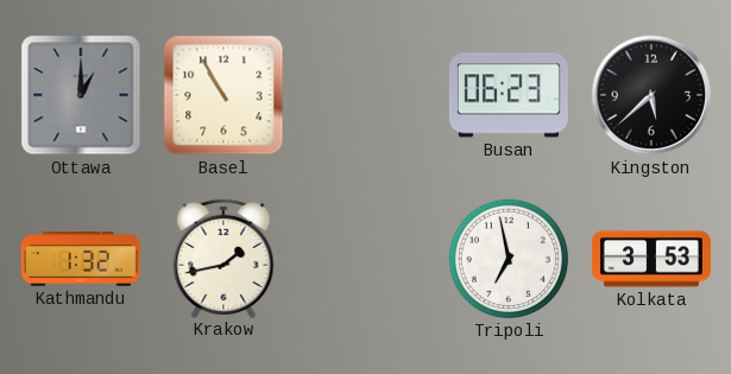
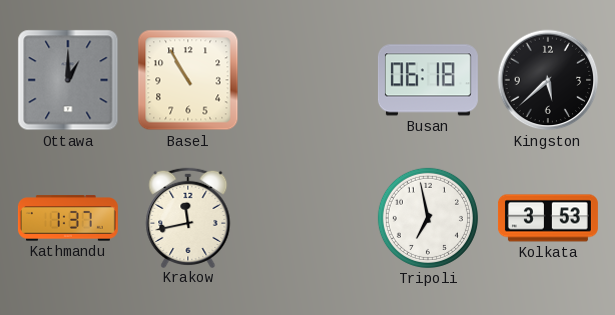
Busan: 06:23 -> 06:18
Kathmandu: 1:32 -> 1:37
Krakow: 1:43 -> 11:43
